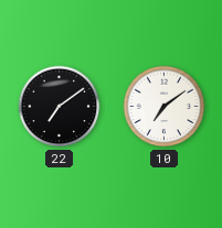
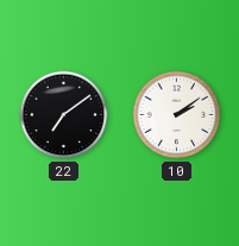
10: 7:09 -> 2:09
